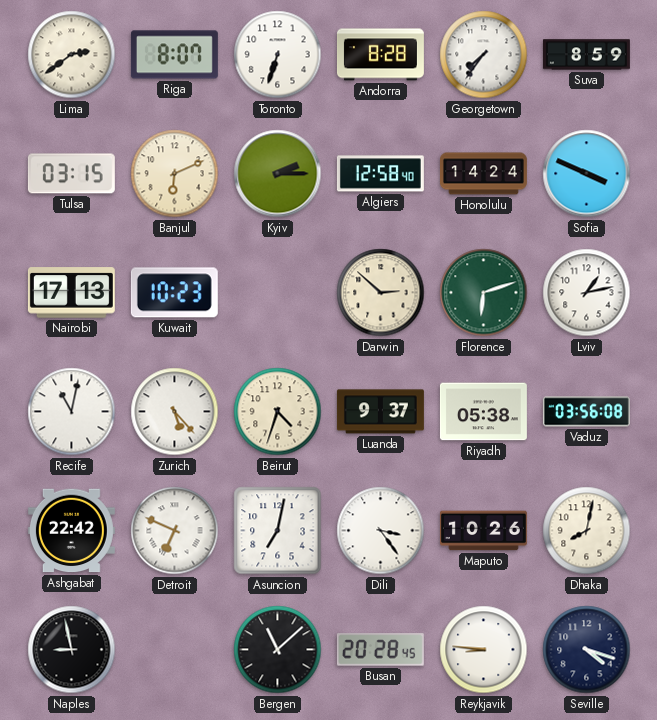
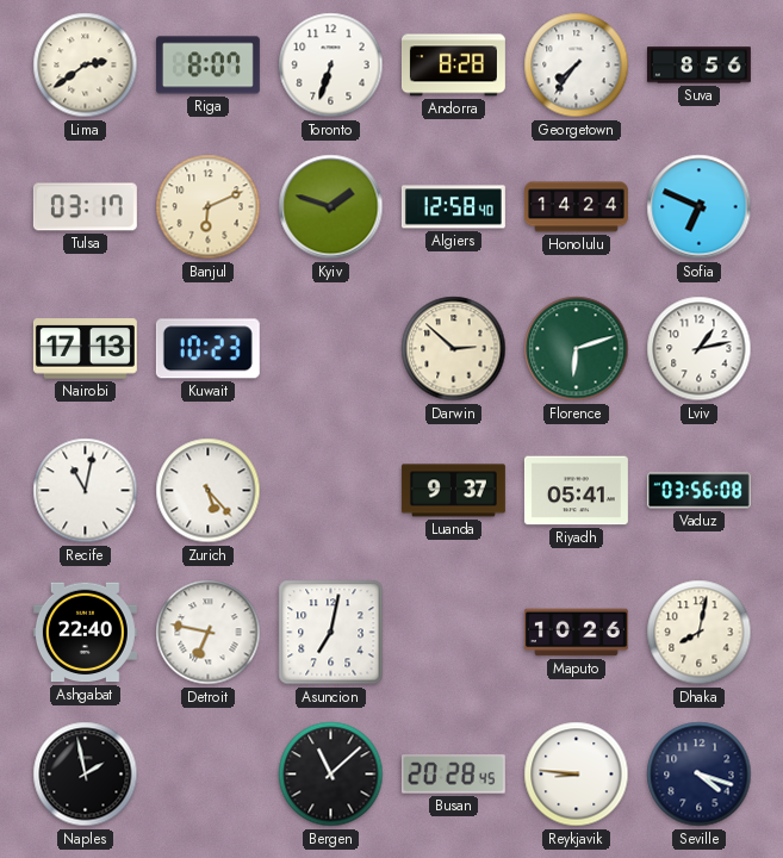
Suva: 8:59 -> 8:56
Tulsa: 03:15 -> 03:17
Kyiv: 2:15 -> 1:48
Sofia: 3:49 -> 6:49
Beirut: 4:33 -> none
Riyadh: 05:38 -> 05:41
Ashgabat: 22:42 -> 22:40
Detroit: 6:49 -> 6:47
Dili: 3:24 -> none
Naples: 8:58 -> 1:58
